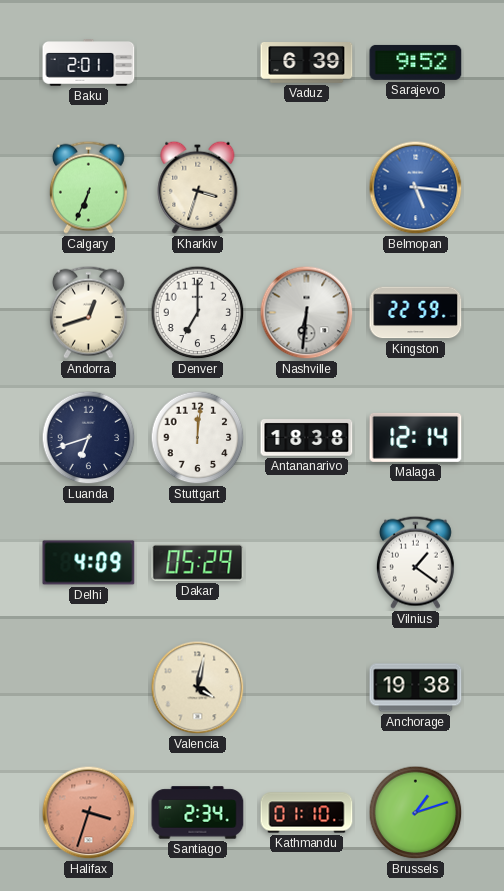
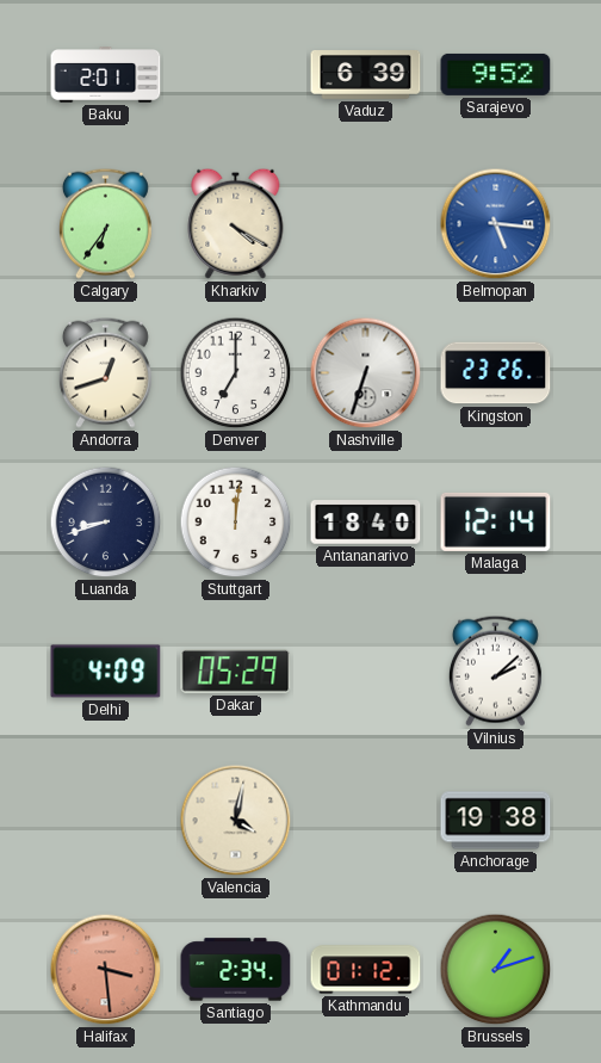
Calgary: 6:34 -> 6:36
Kharkiv: 3:33 -> 4:20
Nashville: 6:31 -> 6:33
Kingston: 22:59 -> 23:26
Luanda: 6:42 -> 8:42
Antananarivo: 18:38 -> 18:40
Vilnius: 1:21 -> 2:08
Halifax: 3:33 -> 3:29
Kathmandu: 01:10 -> 01:12
